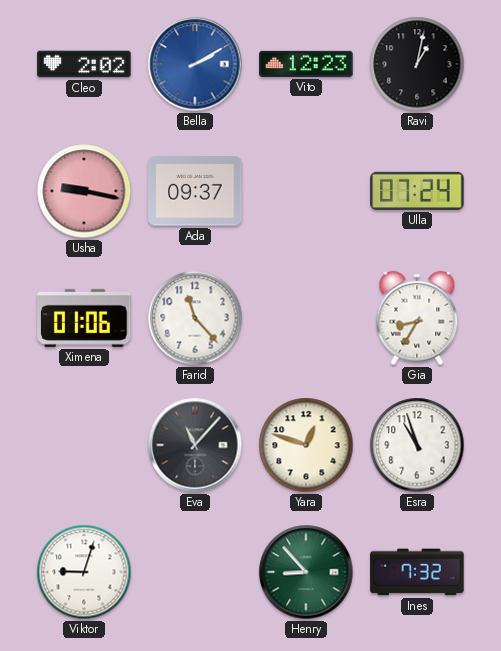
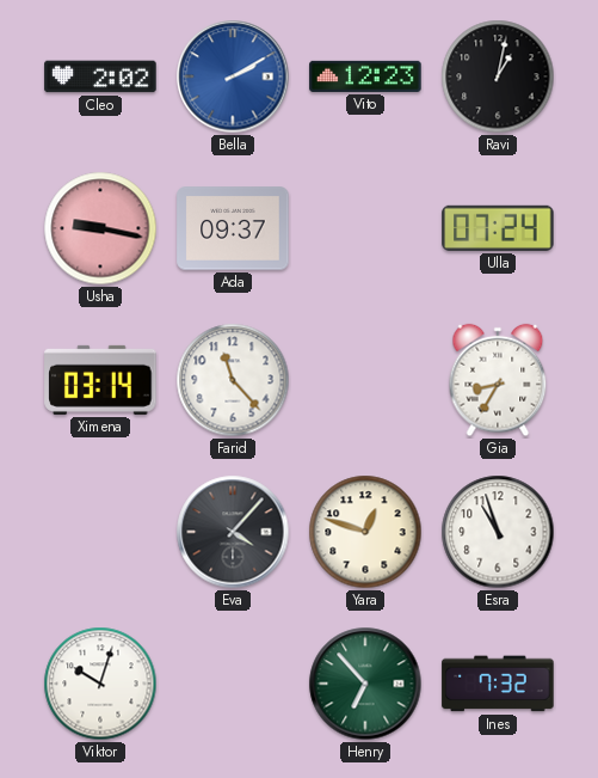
Ximena: 01:06 -> 03:14
Eva: 11:07 -> 4:07
Viktor: 9:03 -> 10:03
Henry: 8:53 -> 6:53
